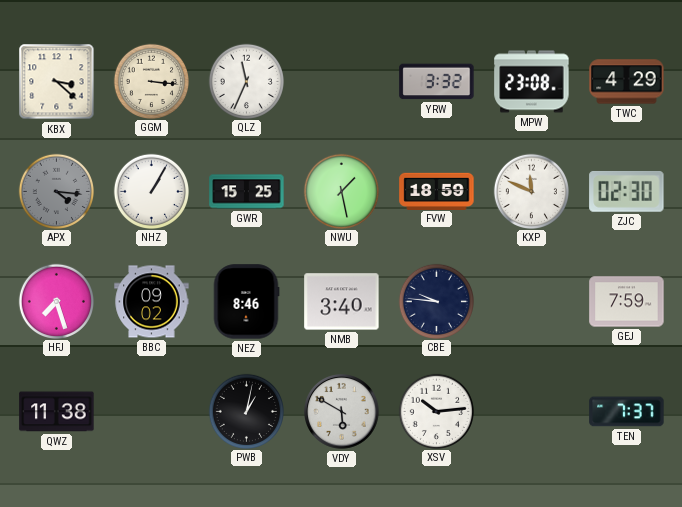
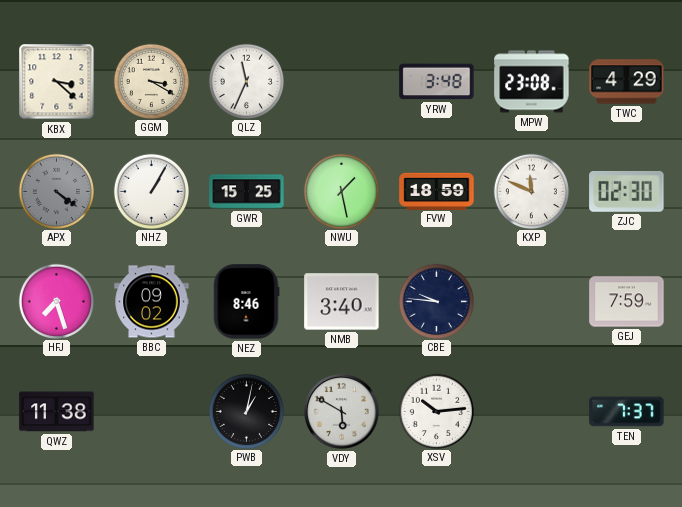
GGM: 3:16 -> 3:20
YRW: 3:32 -> 3:48
APX: 4:16 -> 4:21
